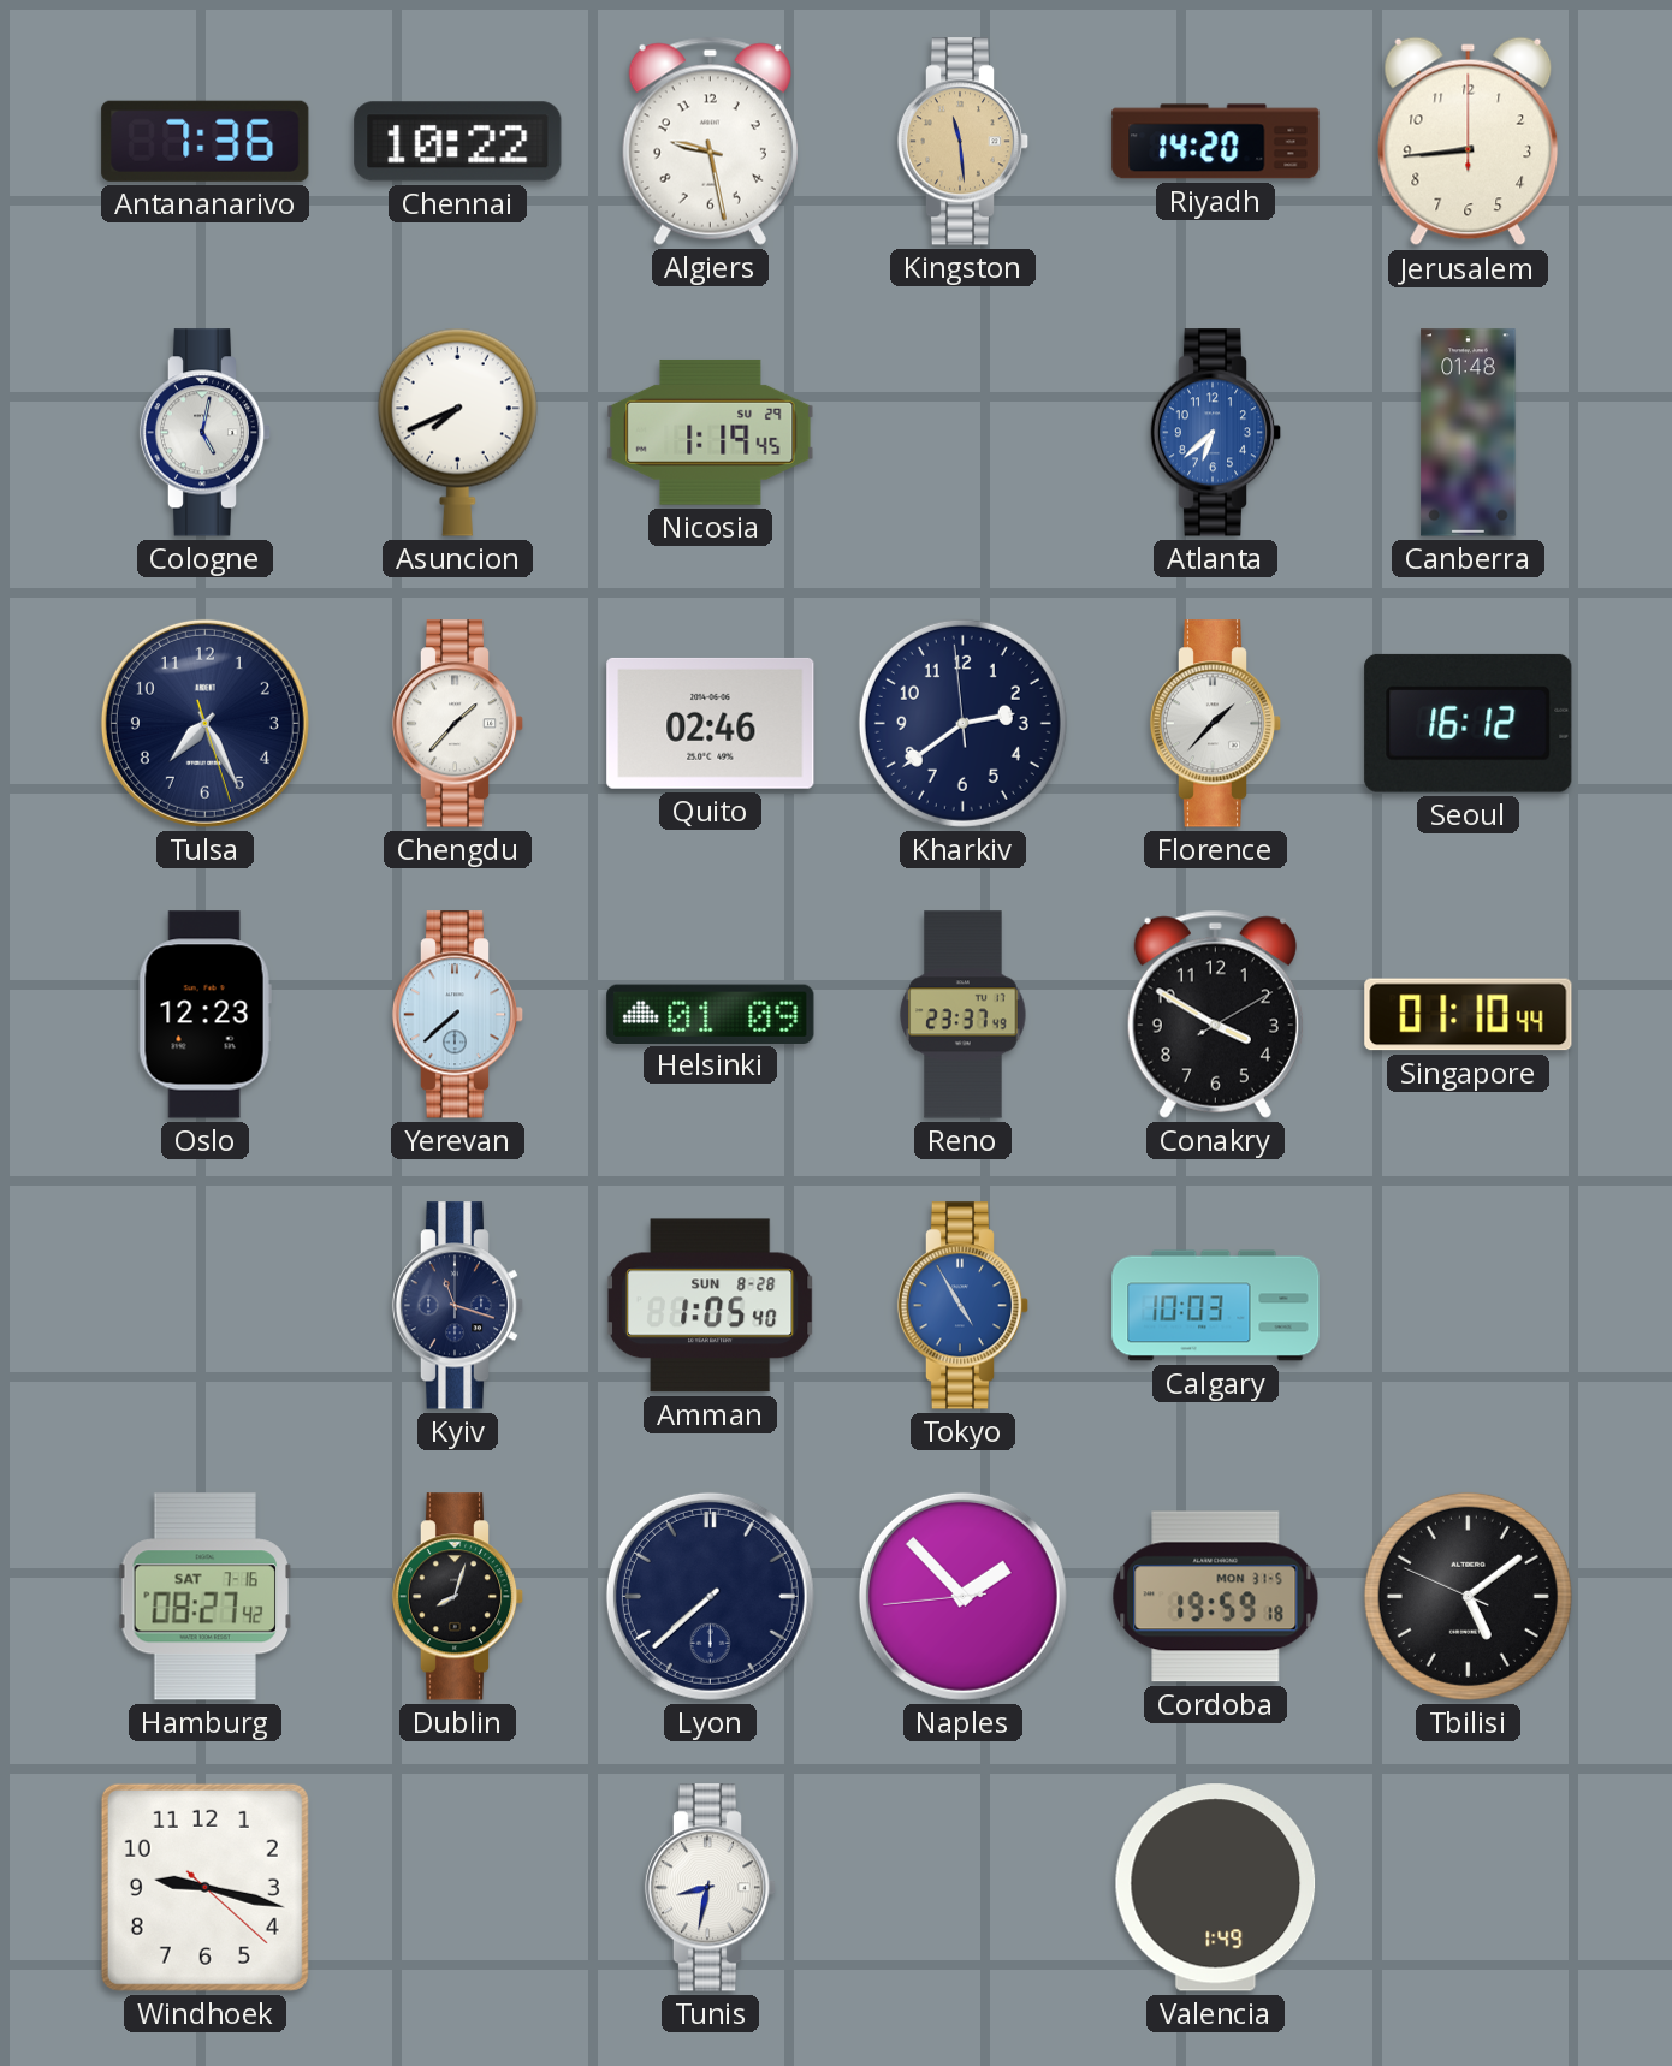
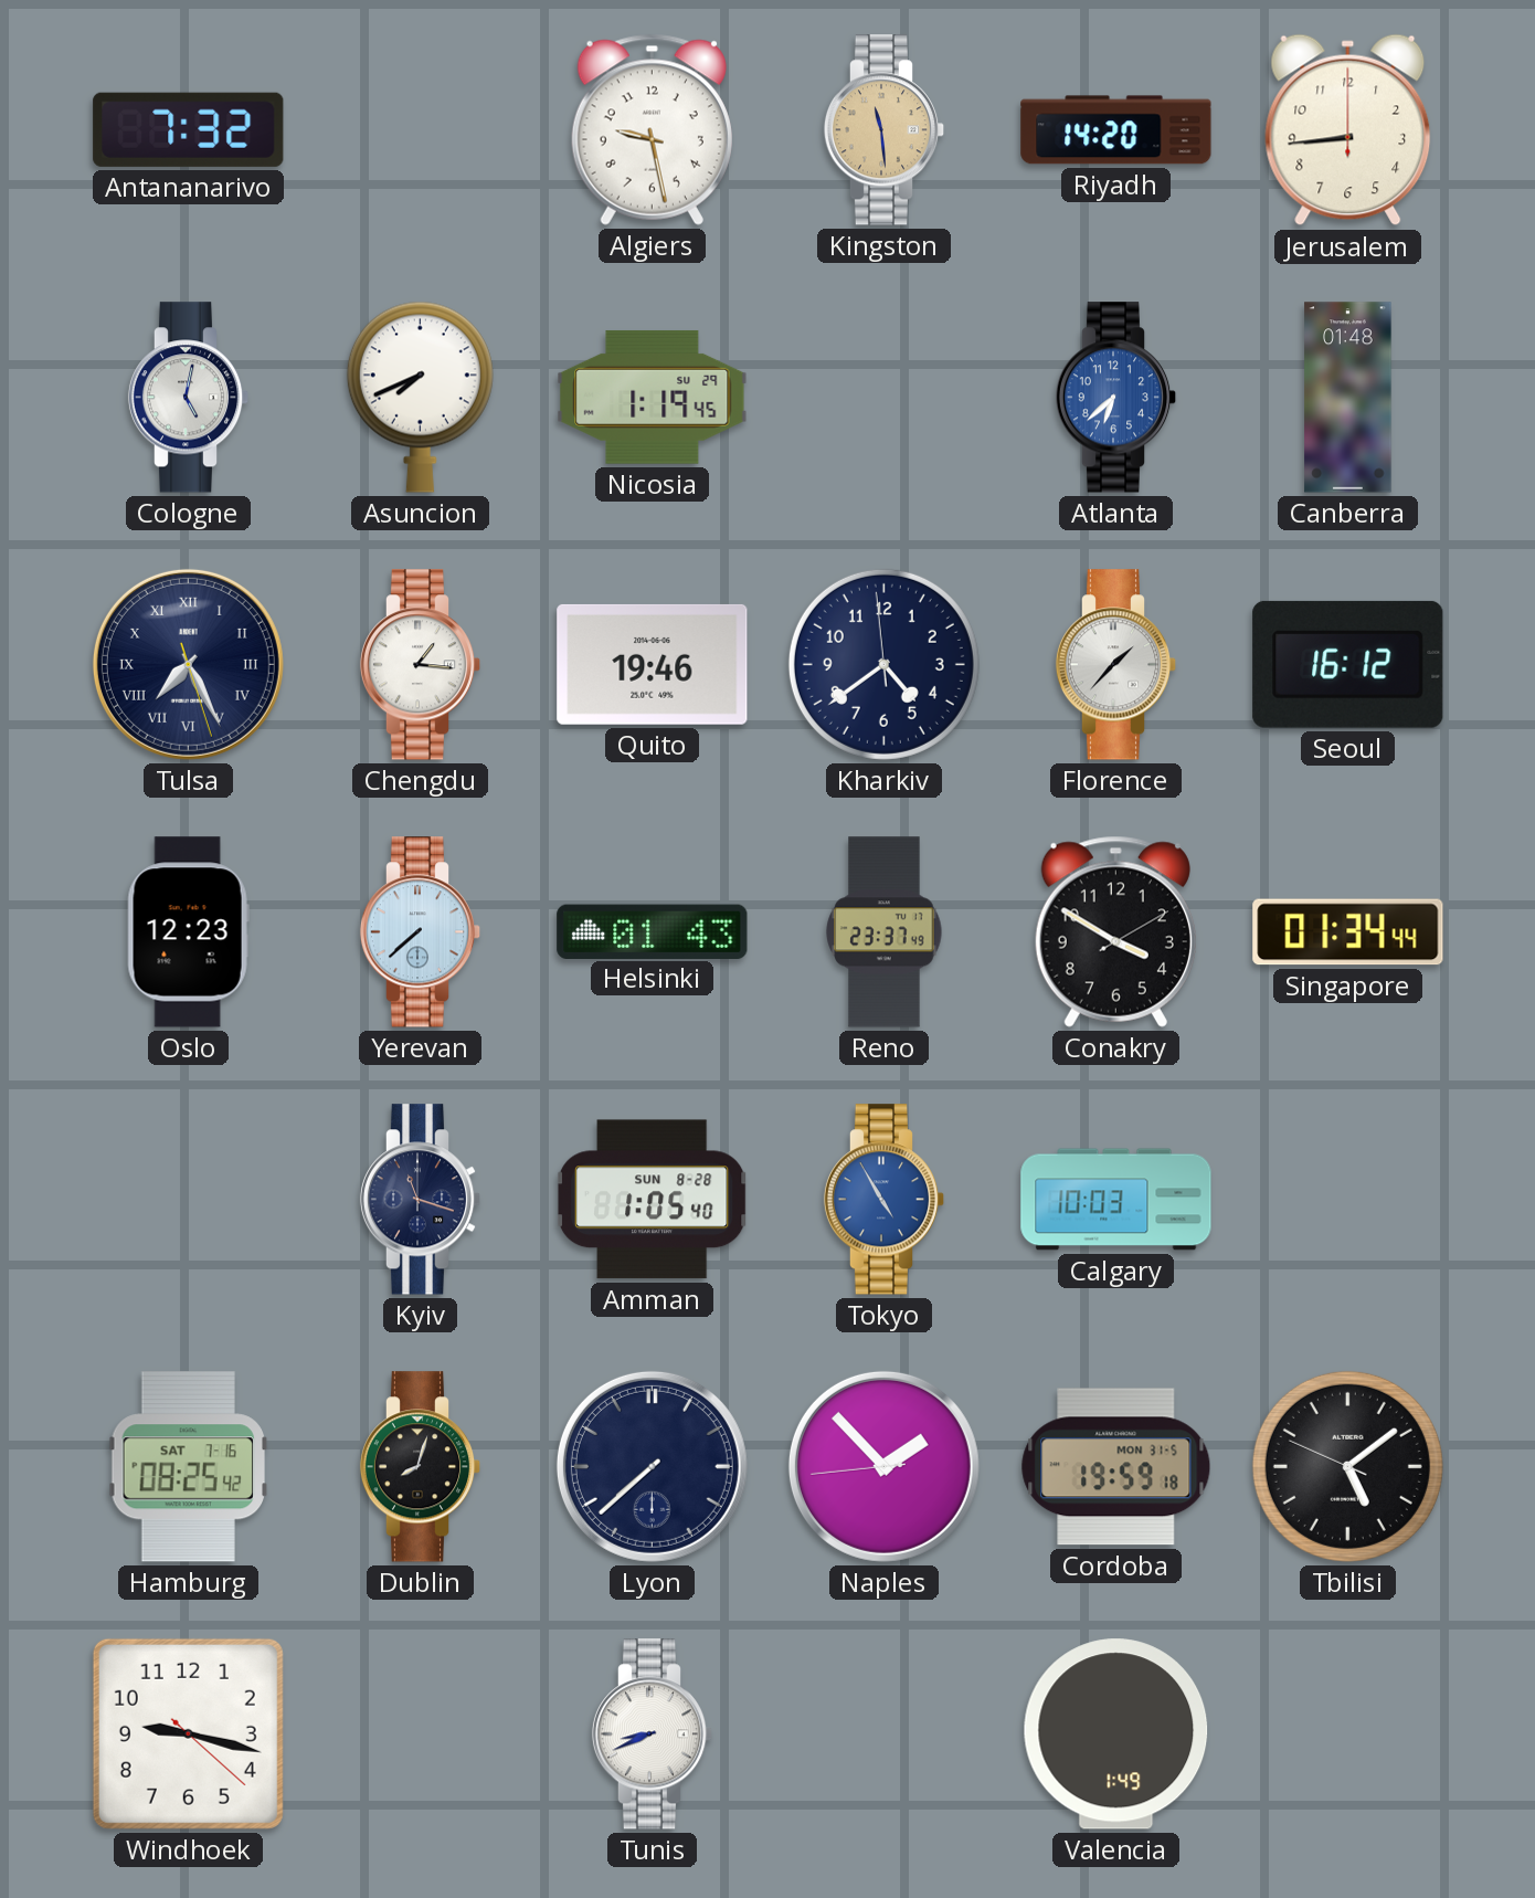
Antananarivo: 7:36 -> 7:32
Chennai: 10:22 -> none
Tulsa numerals: Arabic -> Roman
Chengdu: 1:37 -> 1:16
Quito: 02:46 -> 19:46
Kharkiv: 2:38 -> 4:38
Helsinki: 01:09 -> 01:43
Singapore: 01:10 -> 01:34
Hamburg: 08:27 -> 08:25
Tunis: 8:32 -> 8:41
